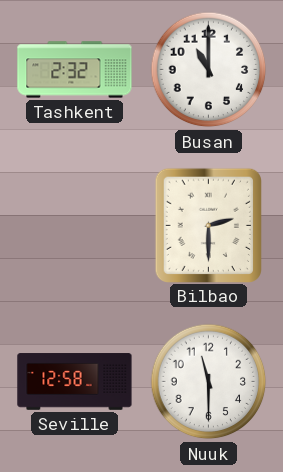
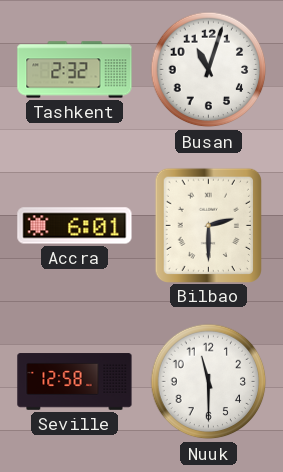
Busan: 11:00 -> 11:03
Accra: none -> 6:01
